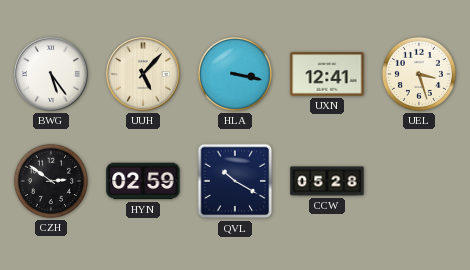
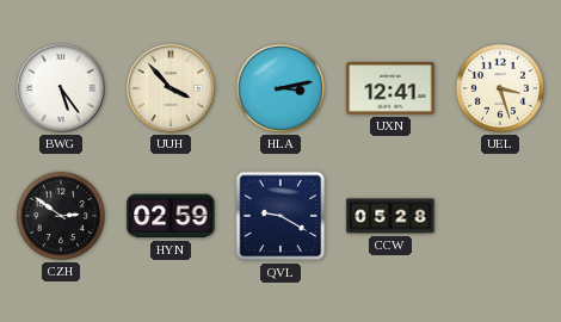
UUH: 5:07 -> 3:53
HLA: 3:17 -> 3:13
QVL: 10:20 -> 9:20
